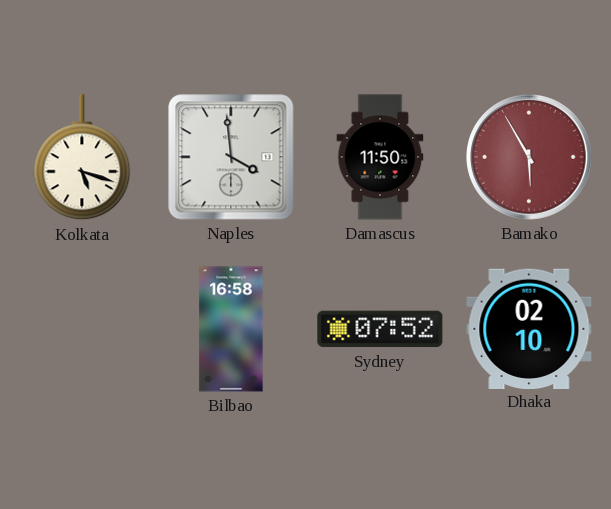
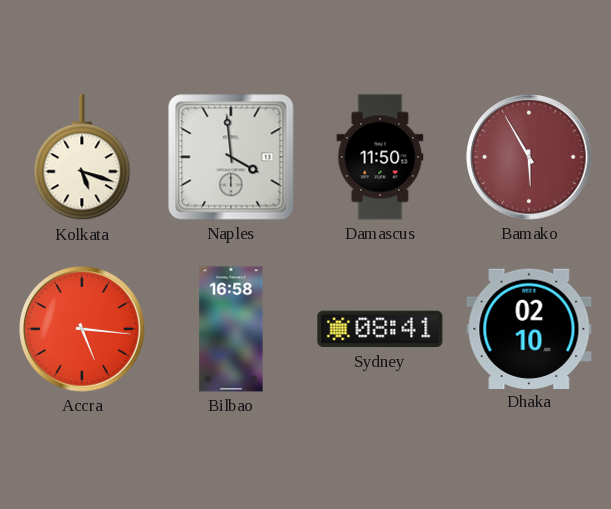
Accra: none -> 5:16
Sydney: 07:52 -> 08:41
